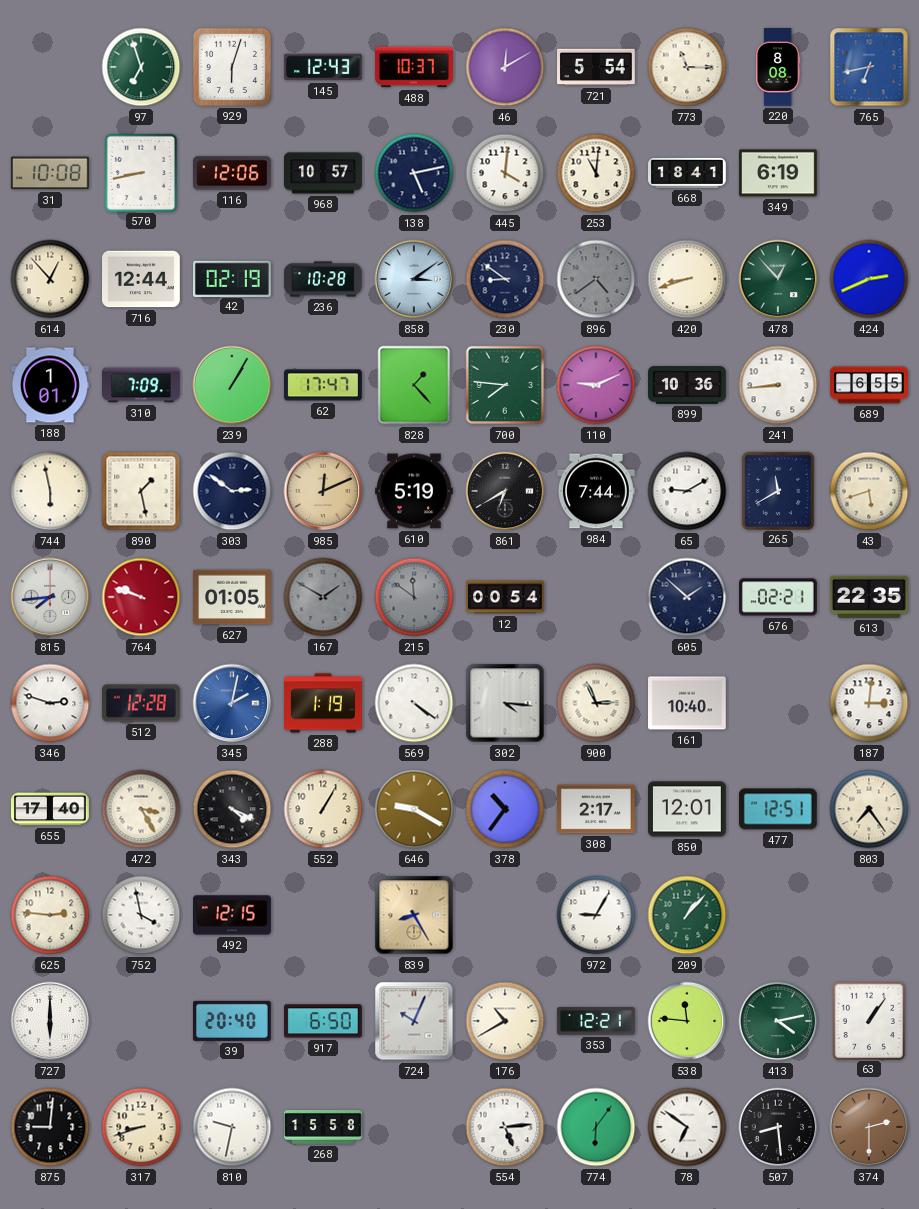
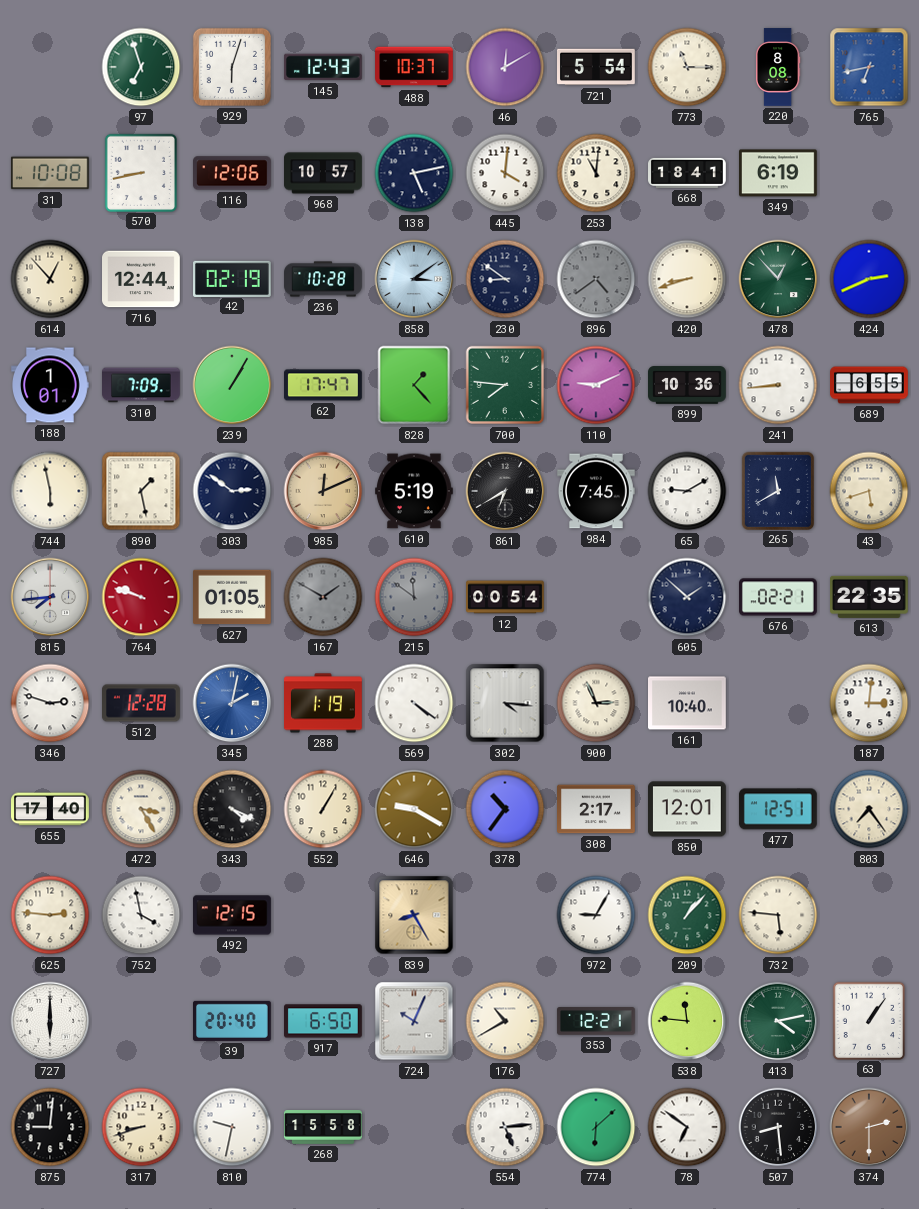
984: 7:44 -> 7:45
732: none -> 5:46
774: 6:06 -> 6:08
